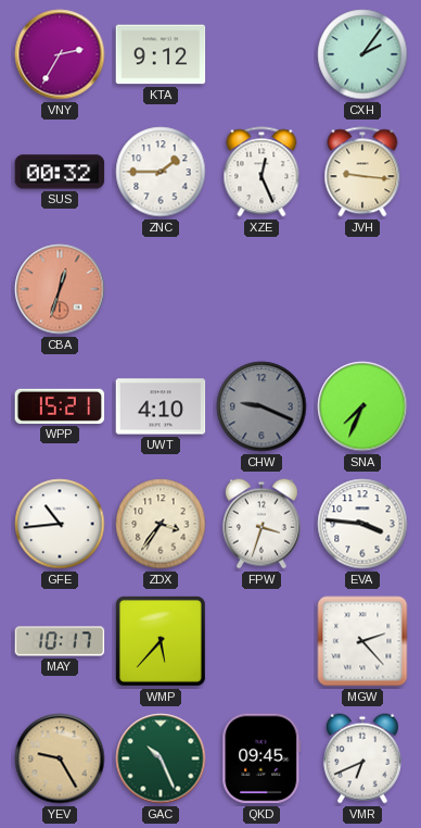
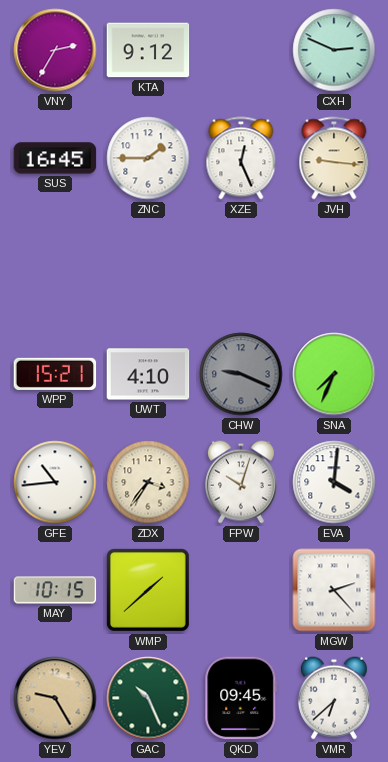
CXH: 2:06 -> 2:49
SUS: 00:32 -> 16:45
CBA: 12:33 -> none
FPW: 3:33 -> 10:03
EVA: 3:46 -> 4:01
MAY: 10:17 -> 10:15
WMP: 5:37 -> 1:38
VMR: 6:41 -> 6:38
